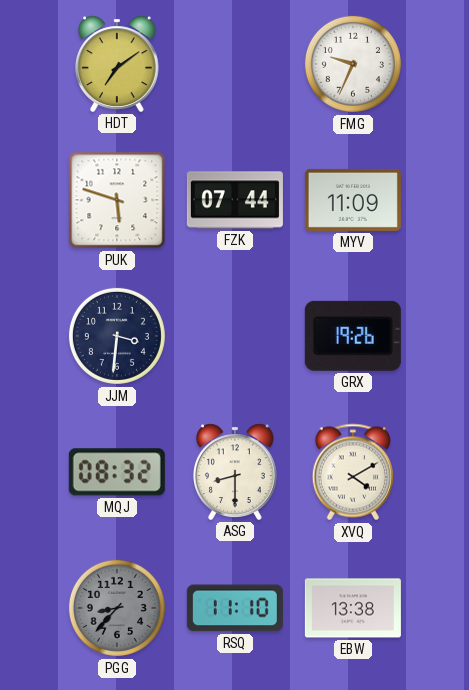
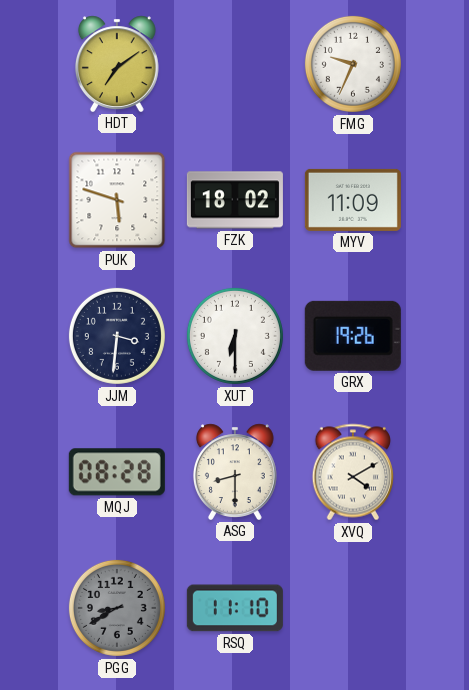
FZK: 07:44 -> 18:02
XUT: none -> 6:30
MQJ: 08:32 -> 08:28
PGG: 8:37 -> 8:40
EBW: 13:38 -> none
